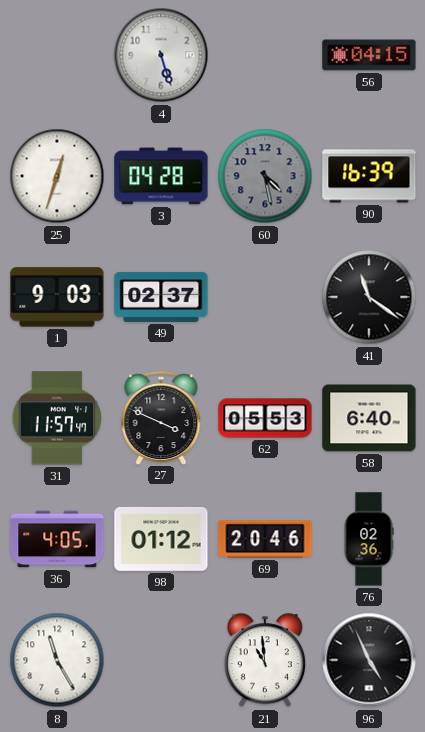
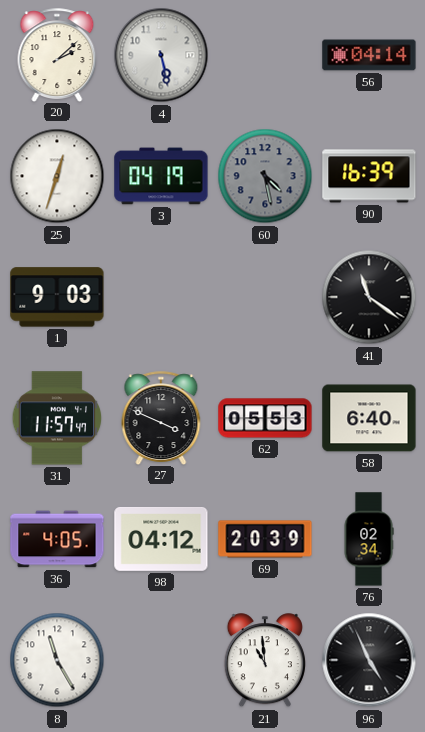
20: none -> 2:08
4: 5:27 -> 5:28
56: 04:15 -> 04:14
3: 04:28 -> 04:19
49: 02:37 -> none
98: 01:12 -> 04:12
69: 20:46 -> 20:39
76: 02:36 -> 02:34
